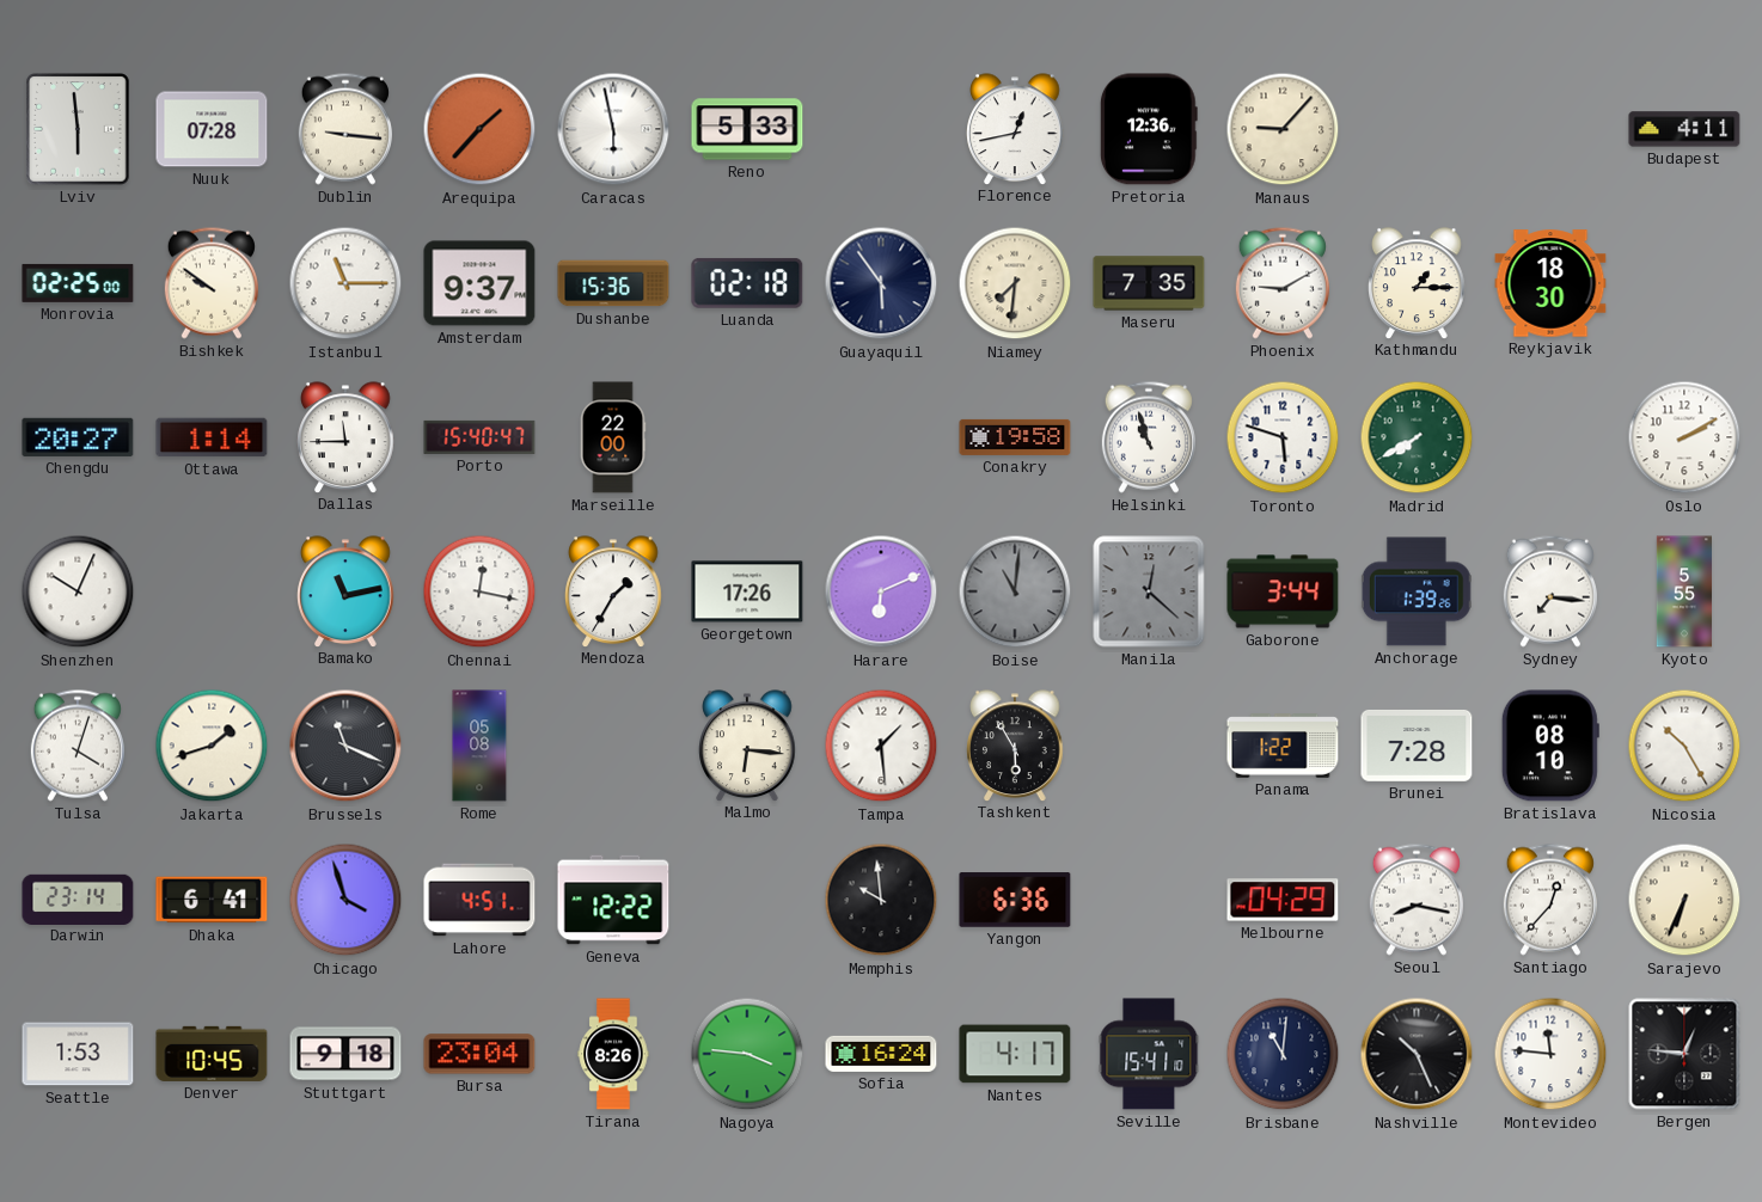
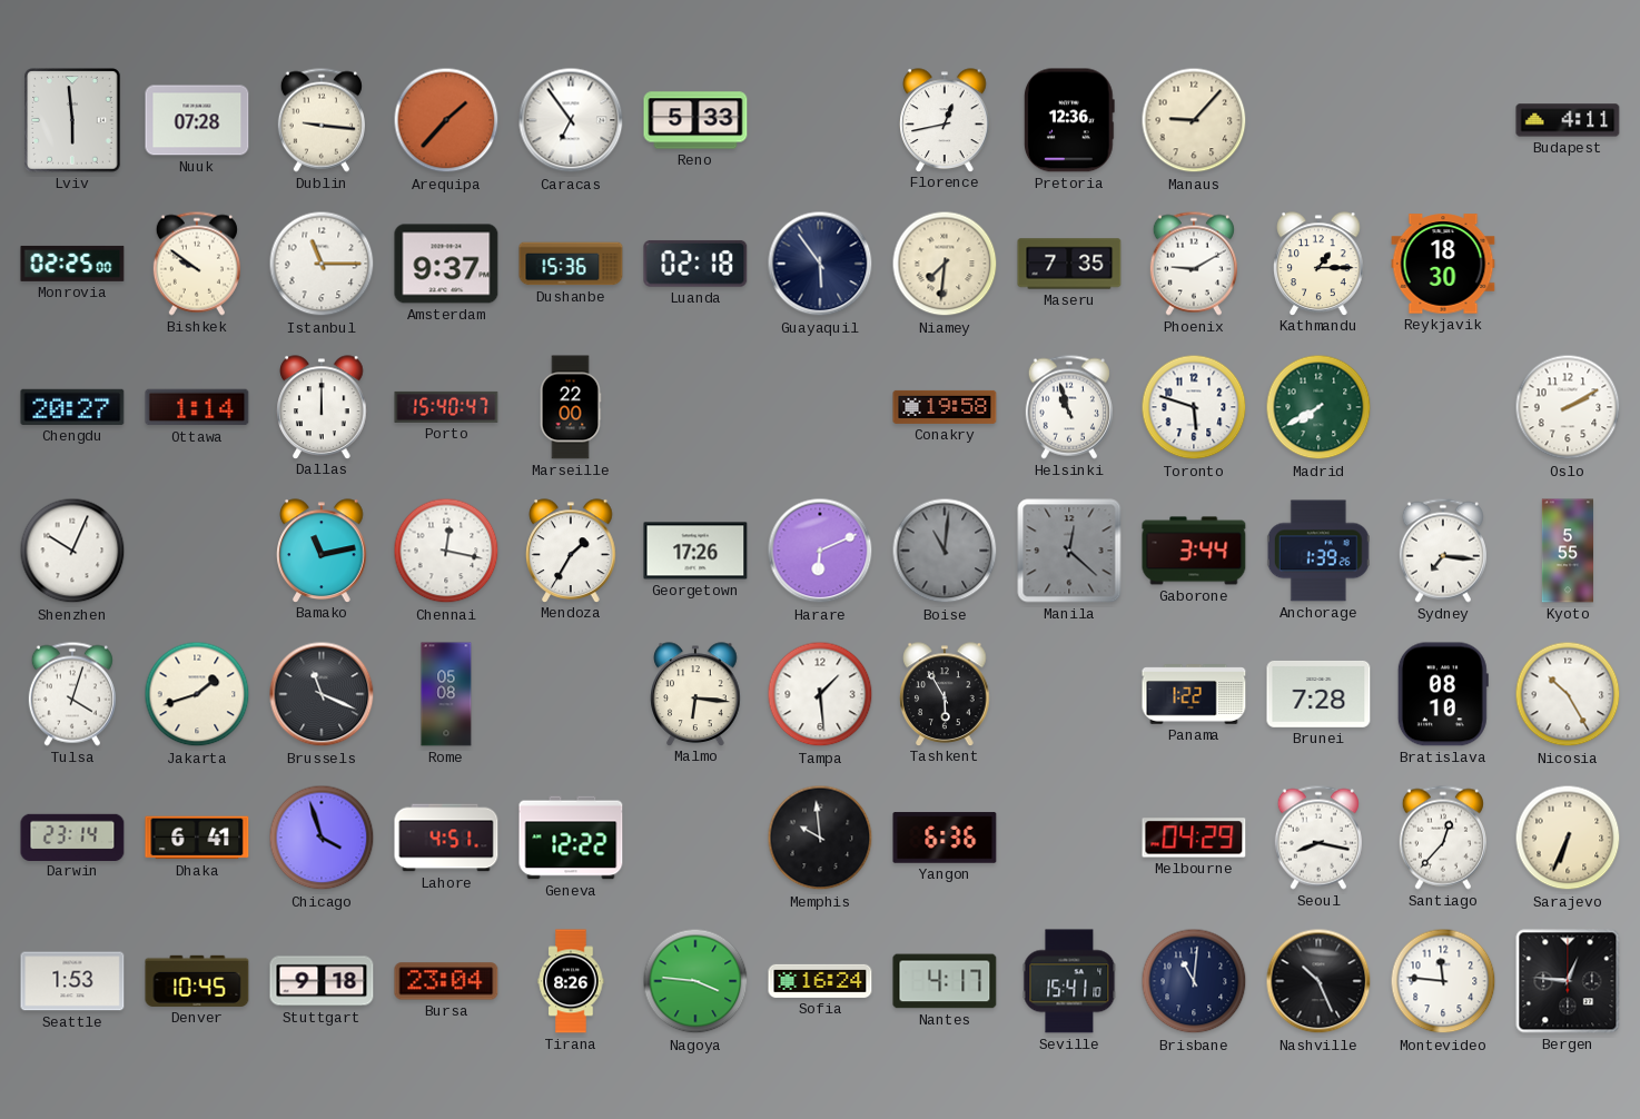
Caracas: 5:58 -> 6:54
Dallas: 11:45 -> 12:00
